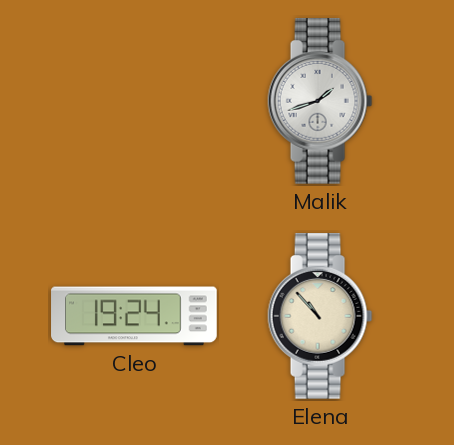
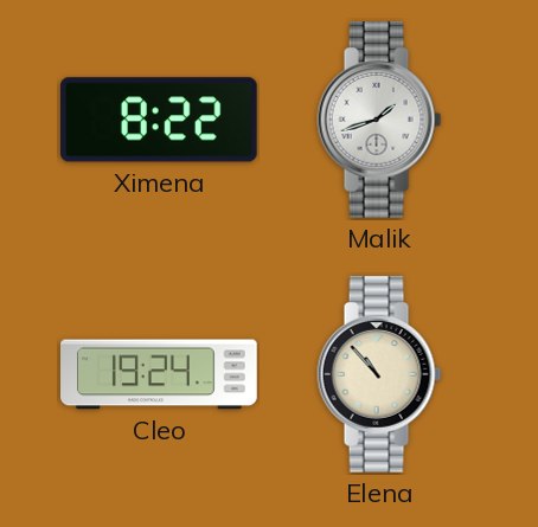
Ximena: none -> 8:22
